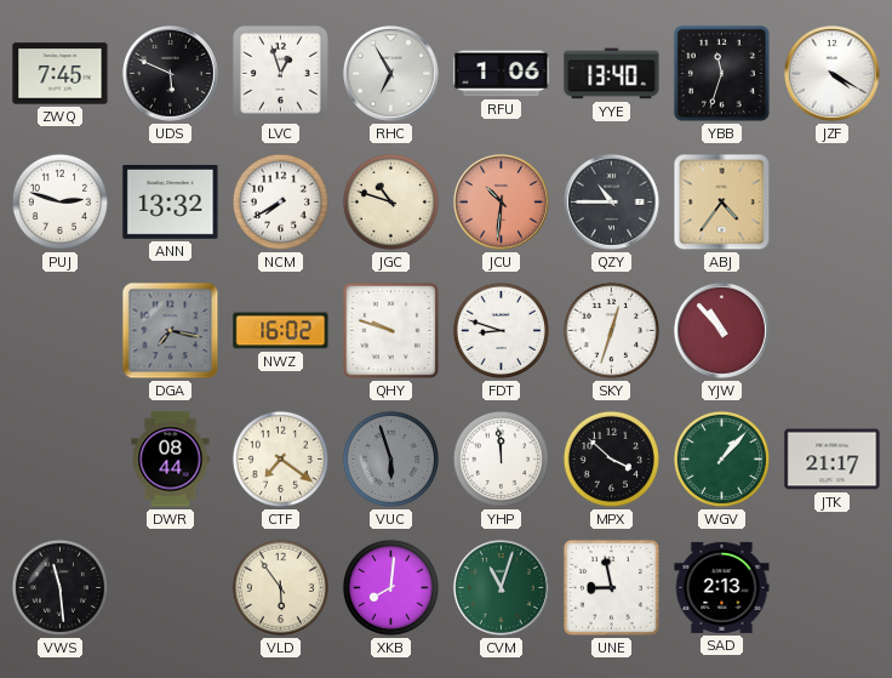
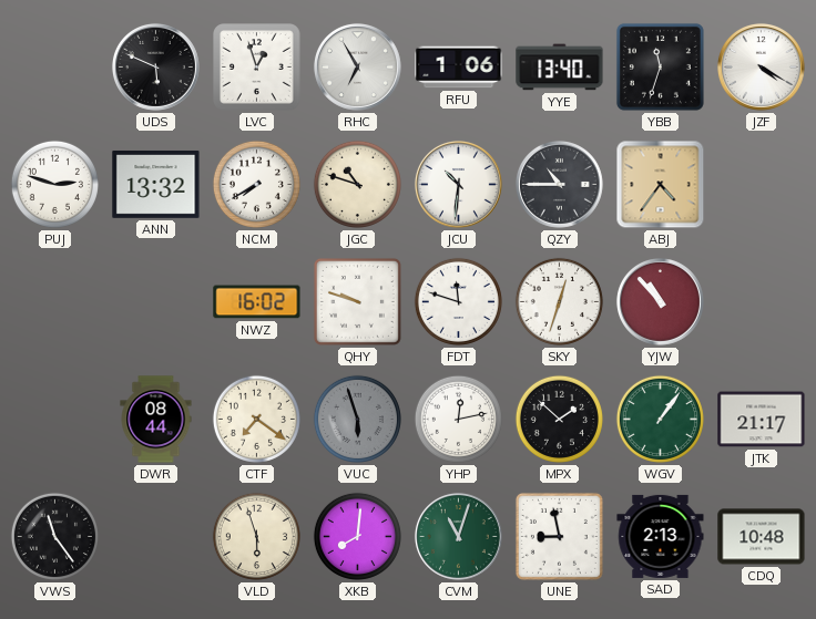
ZWQ: 7:45 -> none
JCU dial: salmon -> white
DGA: 7:17 -> none
FDT: 8:48 -> 11:48
YHP: 11:59 -> 12:13
MPX: 3:52 -> 1:52
WGV: 1:07 -> 1:06
VWS: 11:29 -> 11:24
VLD: 5:54 -> 5:57
CDQ: none -> 10:48
